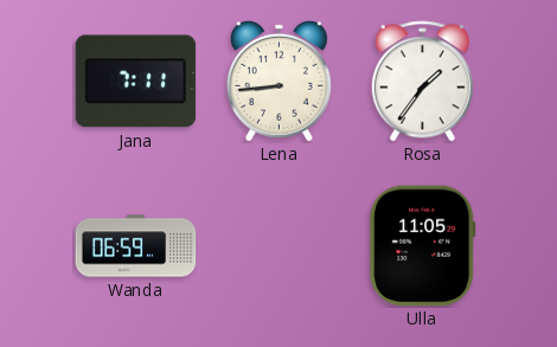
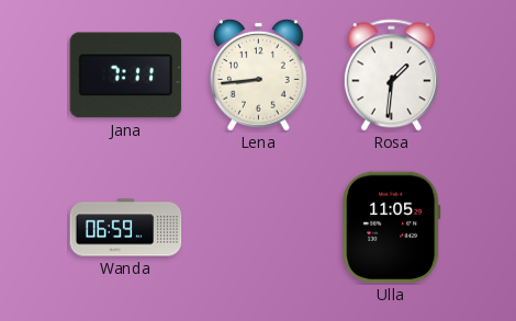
Rosa: 1:36 -> 1:31
